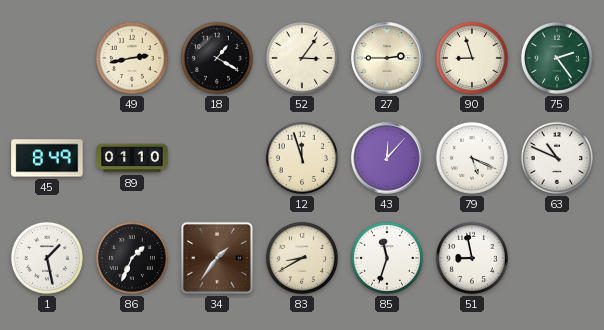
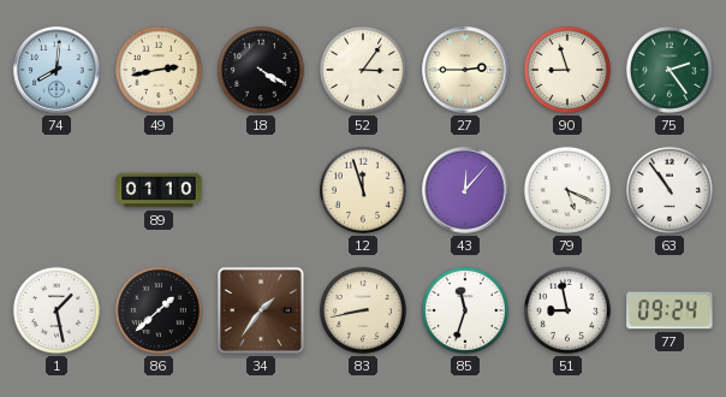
74: none -> 8:01
18: 1:20 -> 4:20
45: 8:49 -> none
63: 10:49 -> 10:54
86: 1:34 -> 1:38
83: 8:40 -> 8:43
77: none -> 09:24
